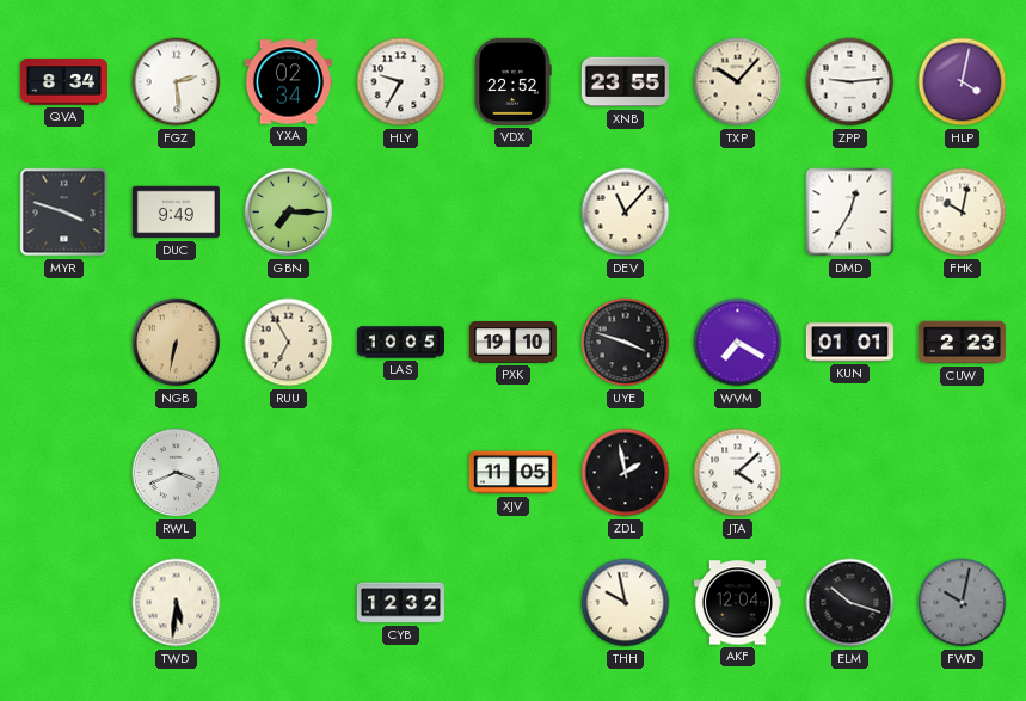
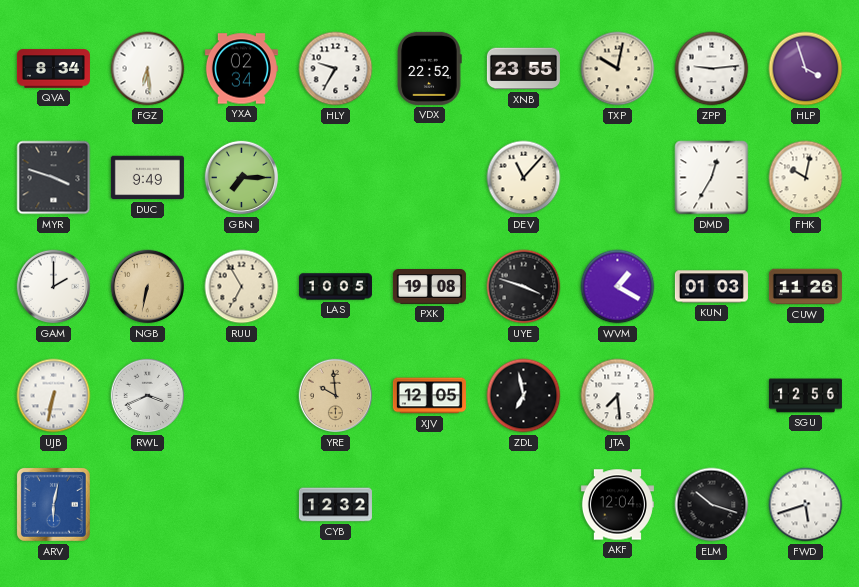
FGZ: 2:29 -> 6:29
TXP: 10:07 -> 10:02
HLP: 4:02 -> 3:57
GAM: none -> 2:00
PXK: 19:10 -> 19:08
WVM: 7:20 -> 1:20
KUN: 01:01 -> 01:03
CUW: 2:23 -> 11:26
UJB: none -> 6:32
YRE: none -> 9:59
XJV: 11:05 -> 12:05
ZDL: 1:58 -> 6:58
JTA: 4:08 -> 7:29
SGU: none -> 12:56
ARV: none -> 6:02
TWD: 5:31 -> none
THH: 9:58 -> none
FWD: 10:02 -> 5:42
FWD dial: grey -> white
